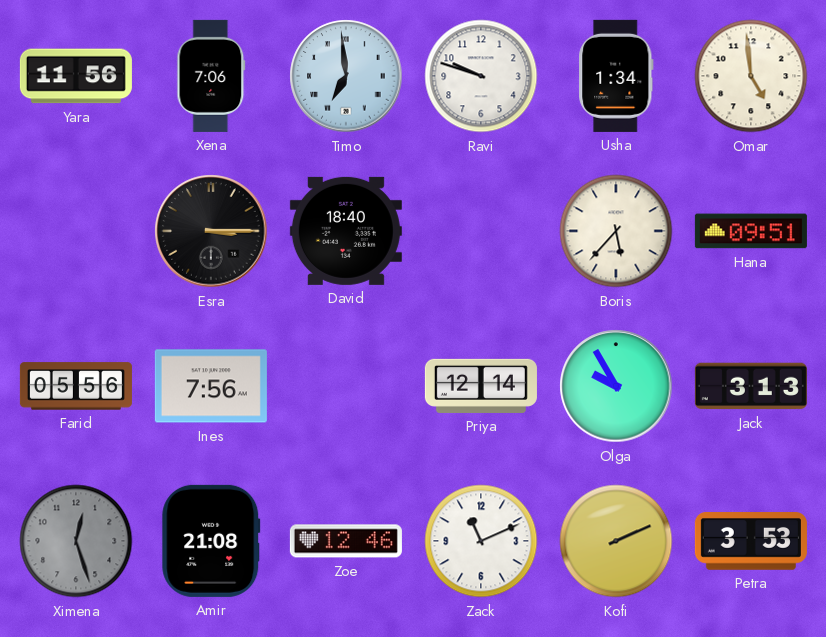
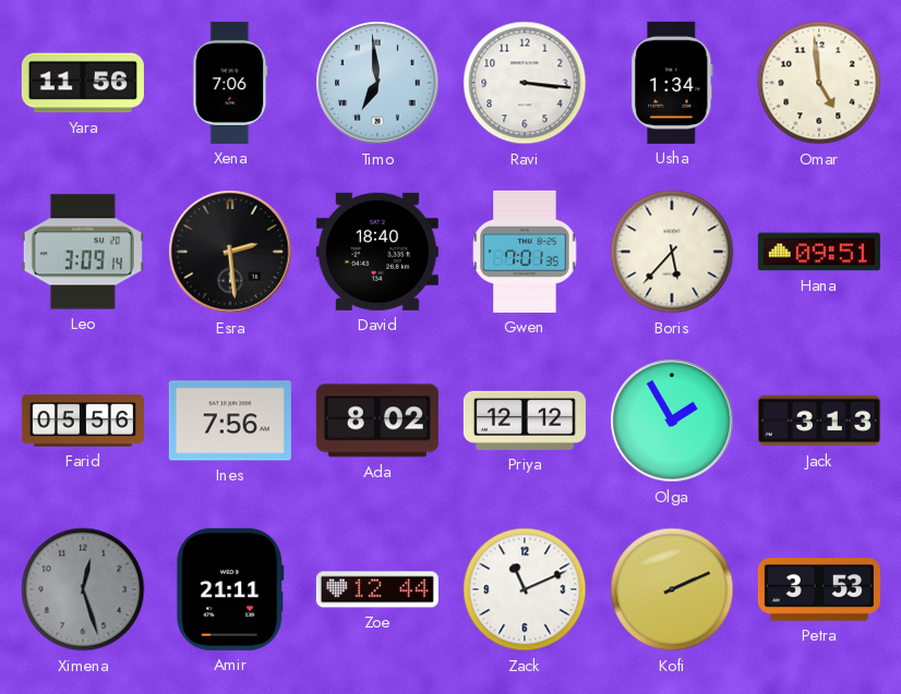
Ravi: 9:48 -> 3:16
Leo: none -> 3:09
Esra: 3:15 -> 2:29
Gwen: none -> 7:01
Ada: none -> 8:02
Priya: 12:14 -> 12:12
Olga: 9:55 -> 1:55
Amir: 21:08 -> 21:11
Zoe: 12:46 -> 12:44
